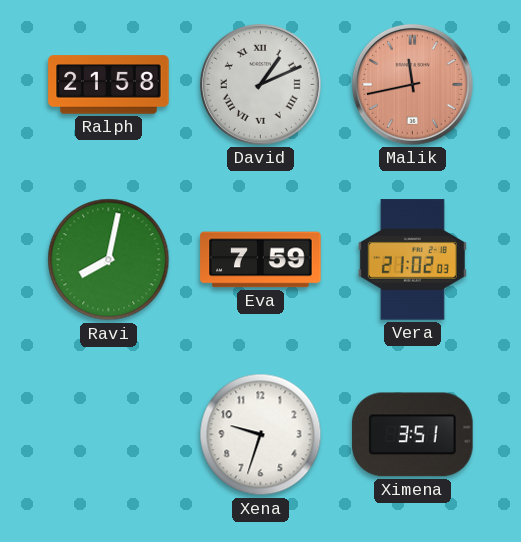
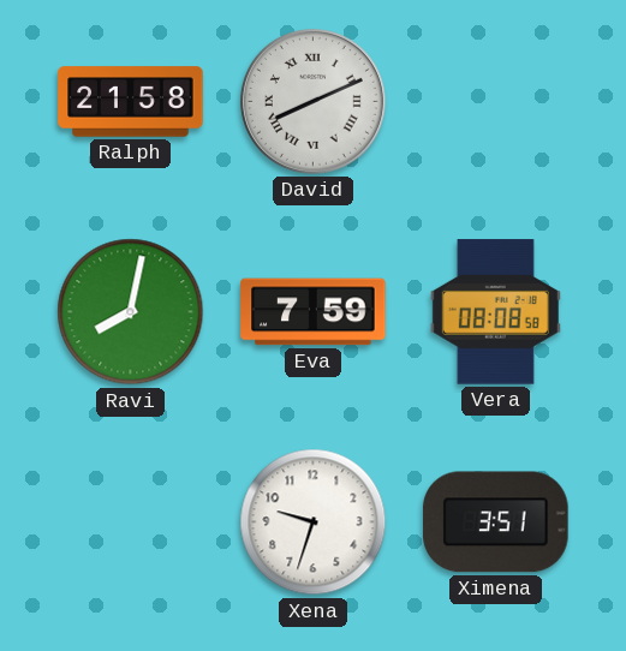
David: 1:11 -> 8:11
Malik: 11:43 -> none
Vera: 21:02 -> 08:08
